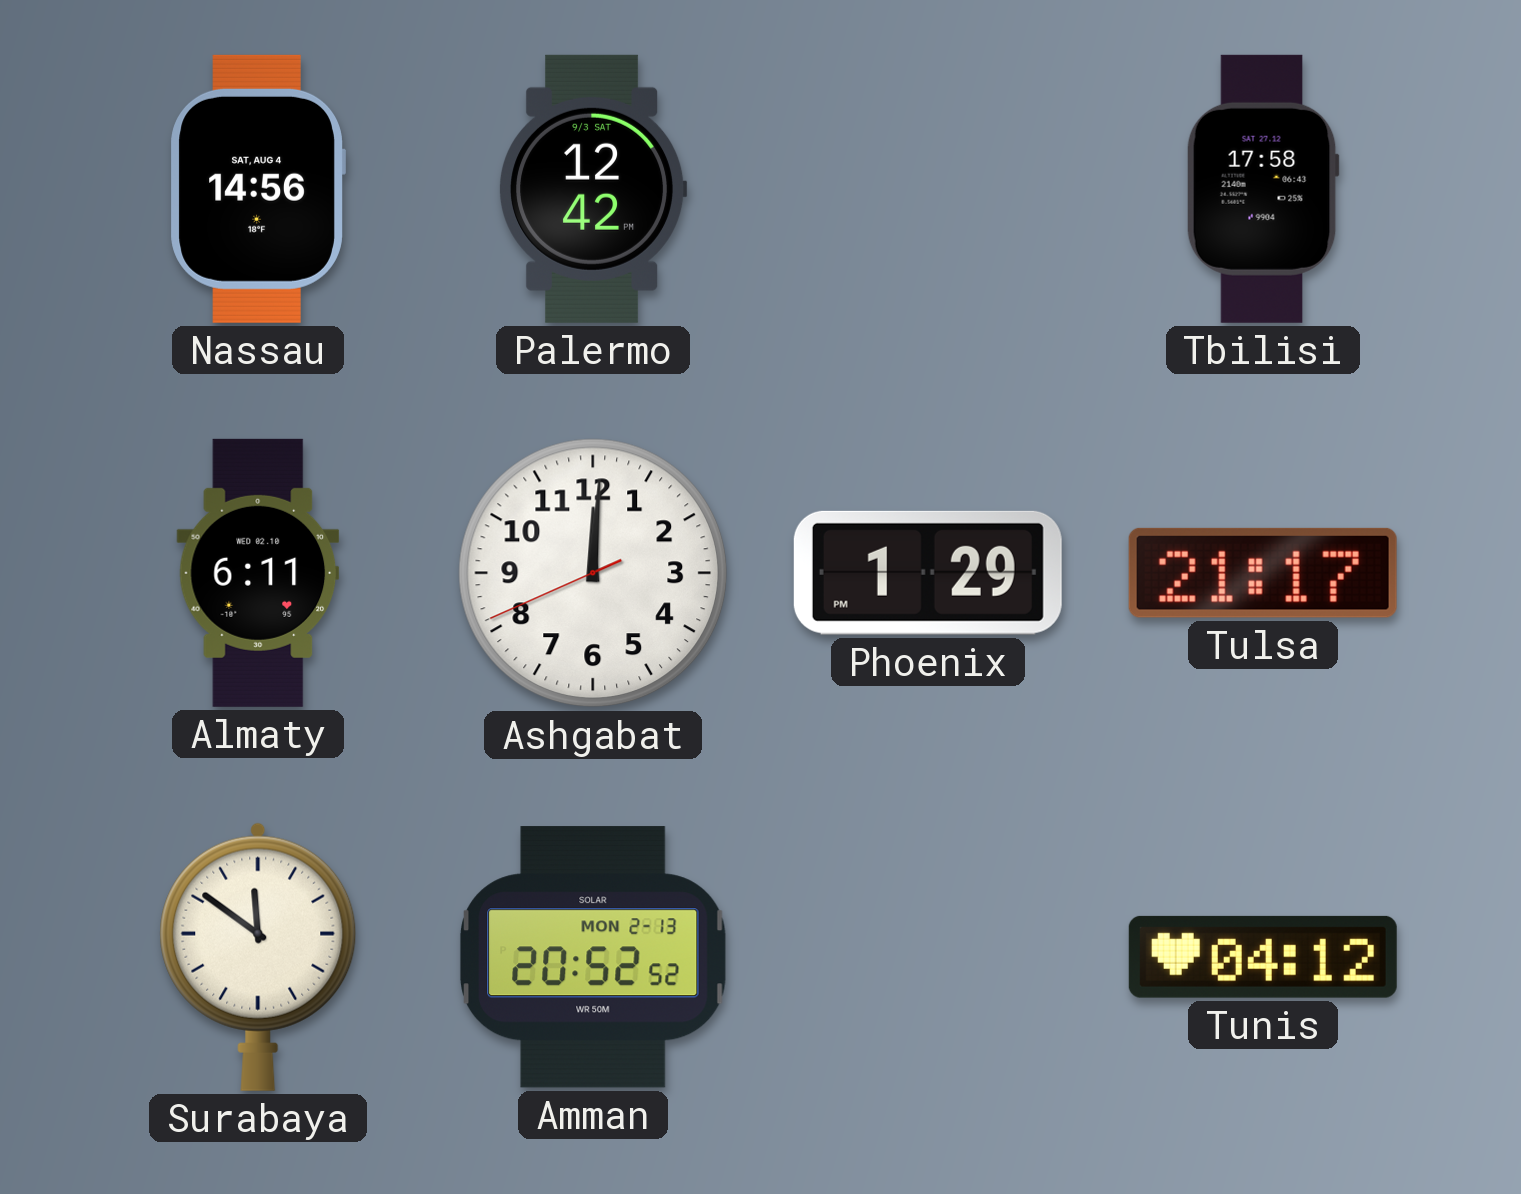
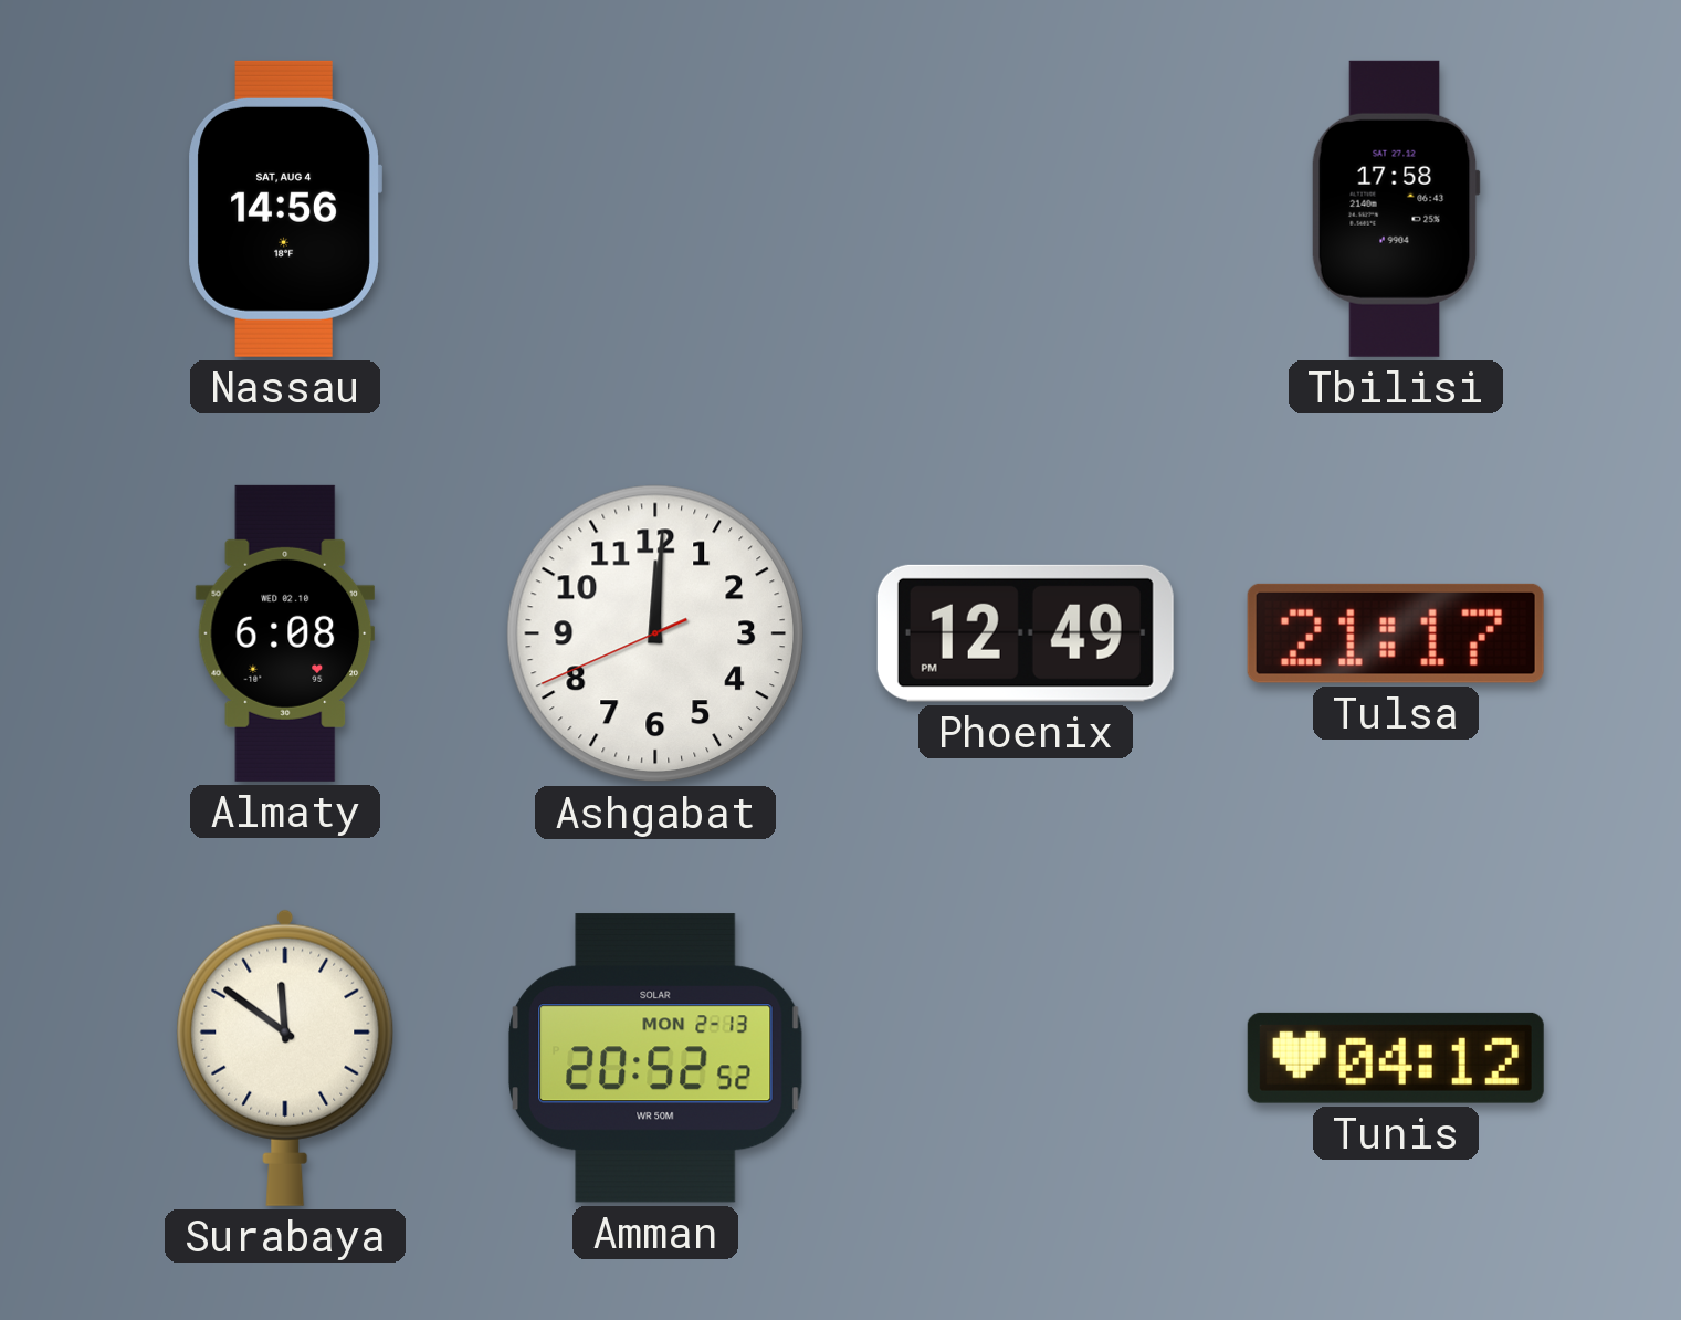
Palermo: 12:42 -> none
Almaty: 6:11 -> 6:08
Phoenix: 1:29 -> 12:49
